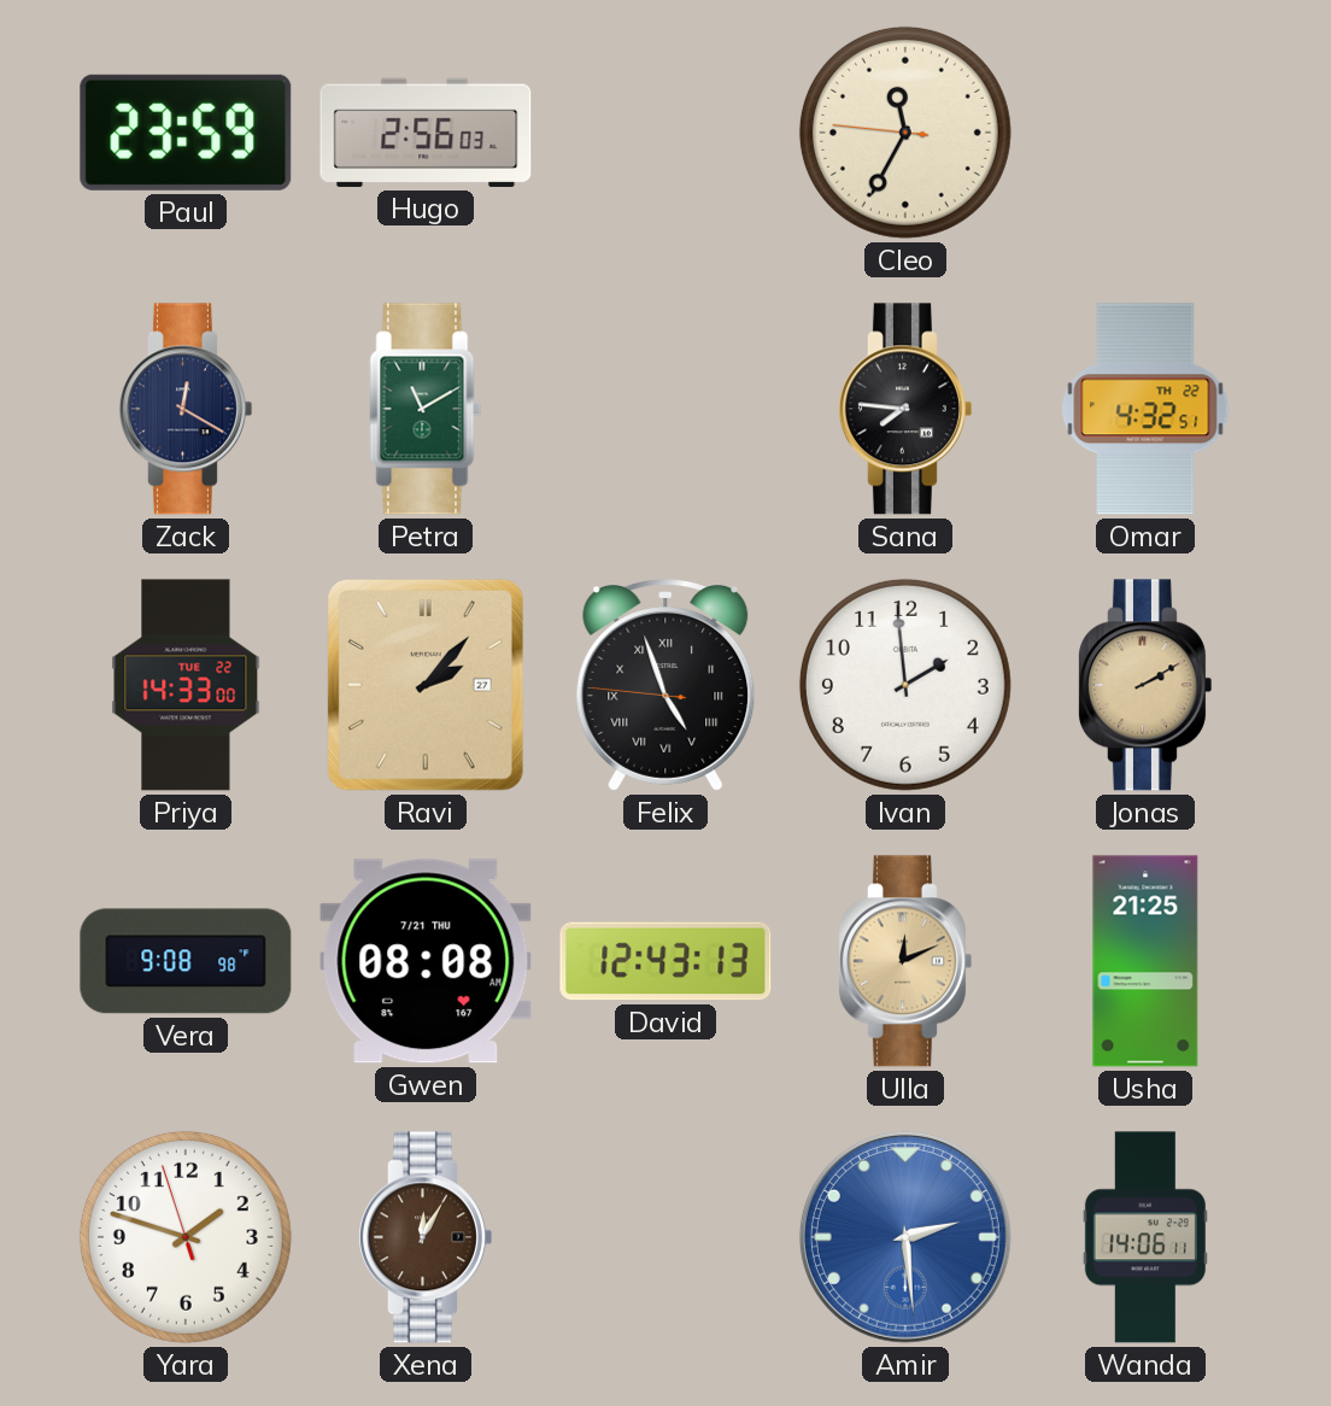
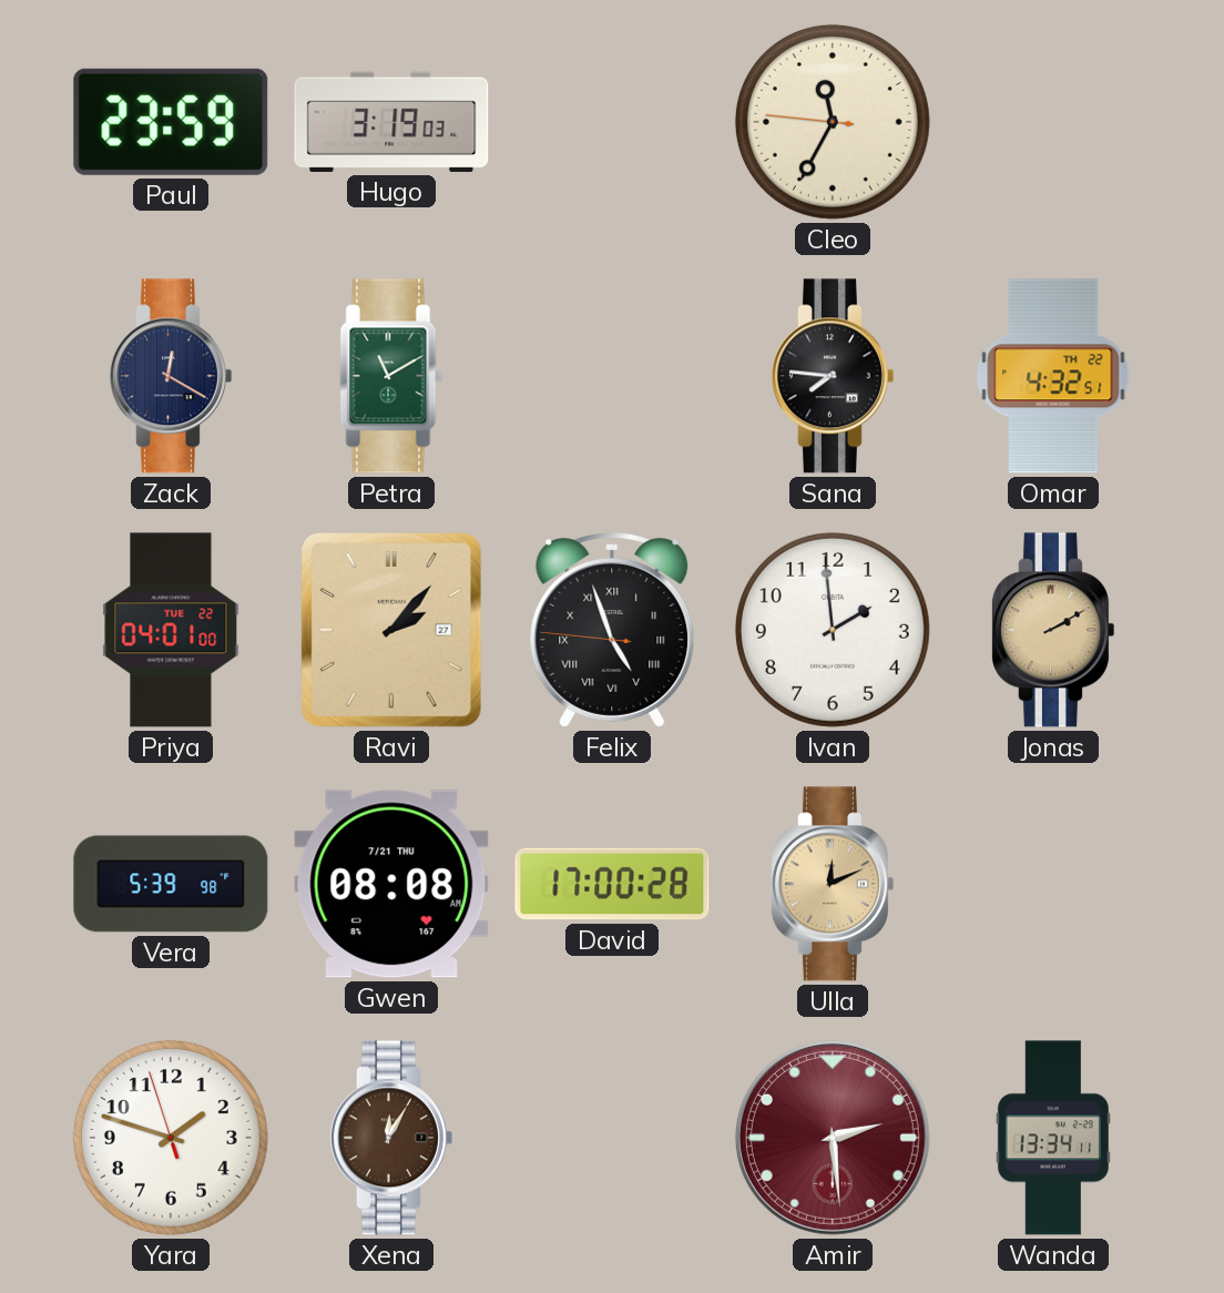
Hugo: 2:56 -> 3:19
Priya: 14:33 -> 04:01
Vera: 9:08 -> 5:39
David: 12:43 -> 17:00
Usha: 21:25 -> none
Amir dial: blue -> burgundy
Wanda: 14:06 -> 13:34
